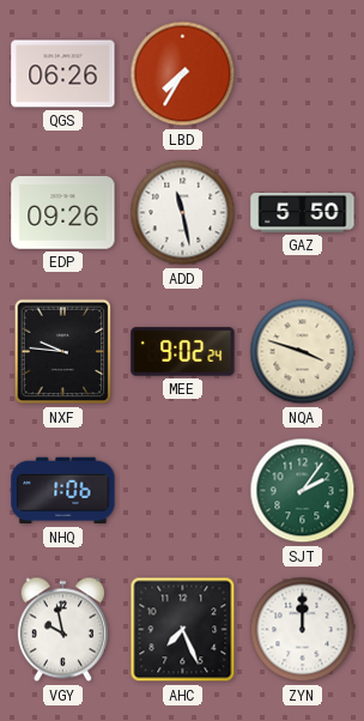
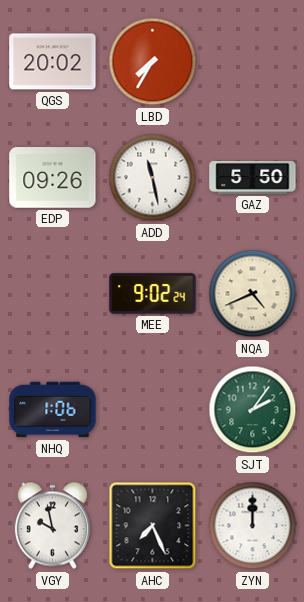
QGS: 06:26 -> 20:02
NXF: 9:46 -> none
NQA: 3:48 -> 4:41
